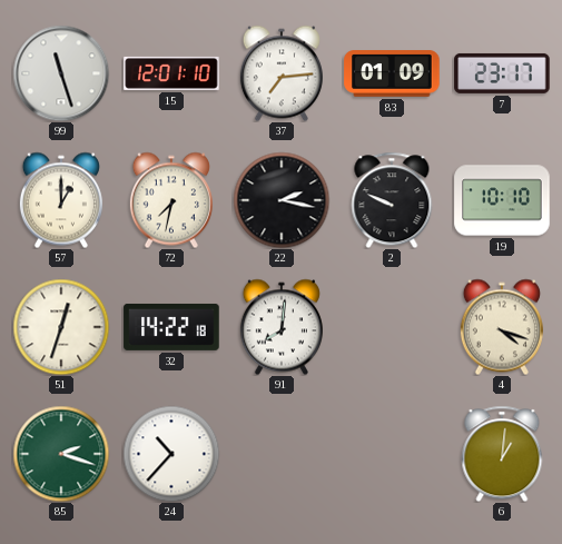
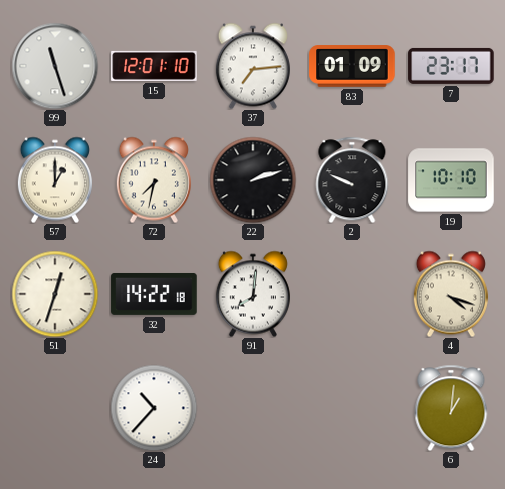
22: 2:17 -> 2:12
85: 2:18 -> none
